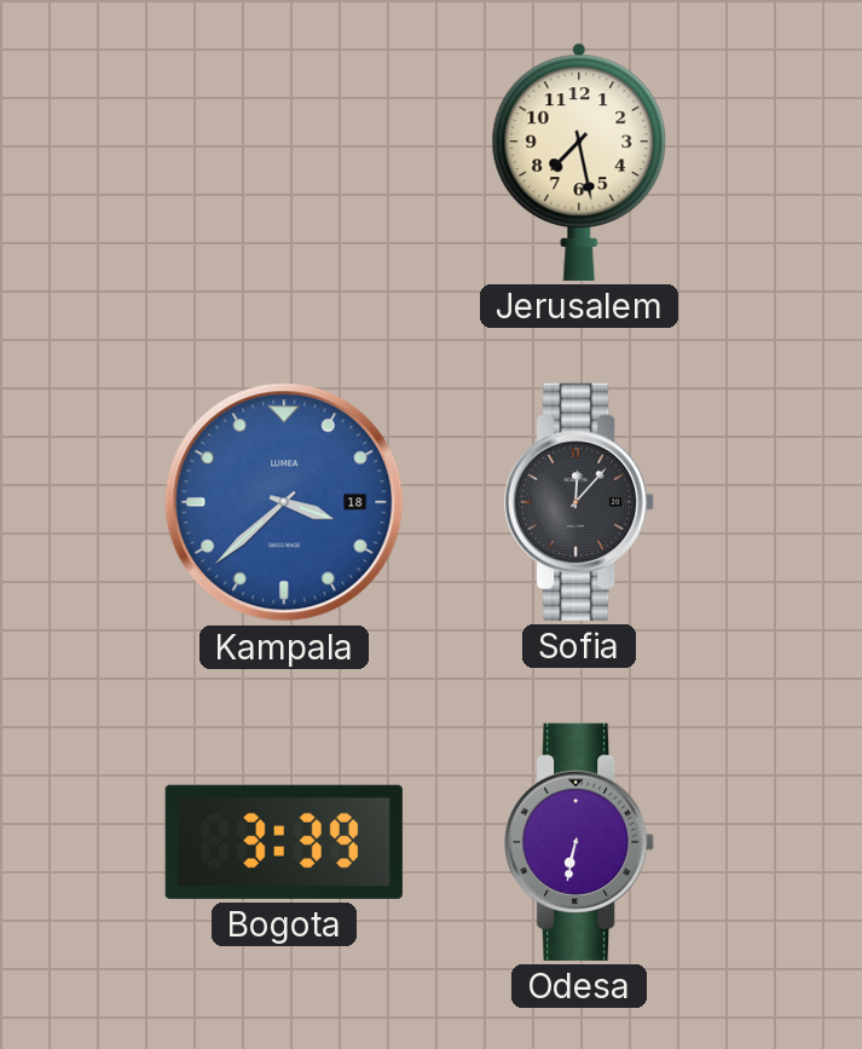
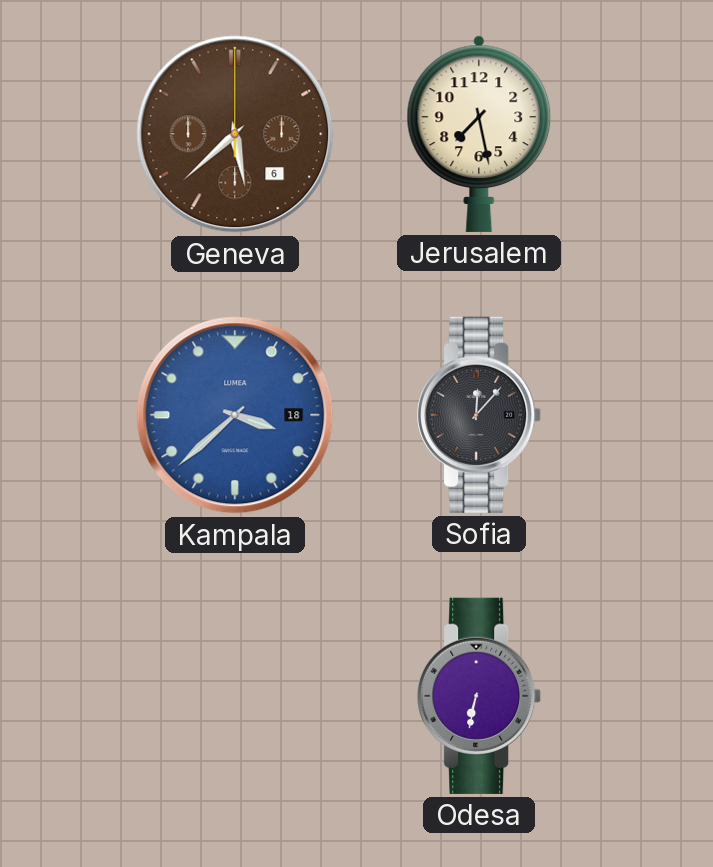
Geneva: none -> 5:38
Bogota: 3:39 -> none
